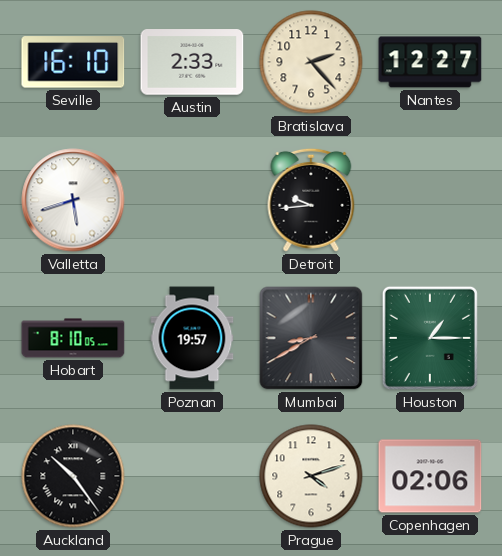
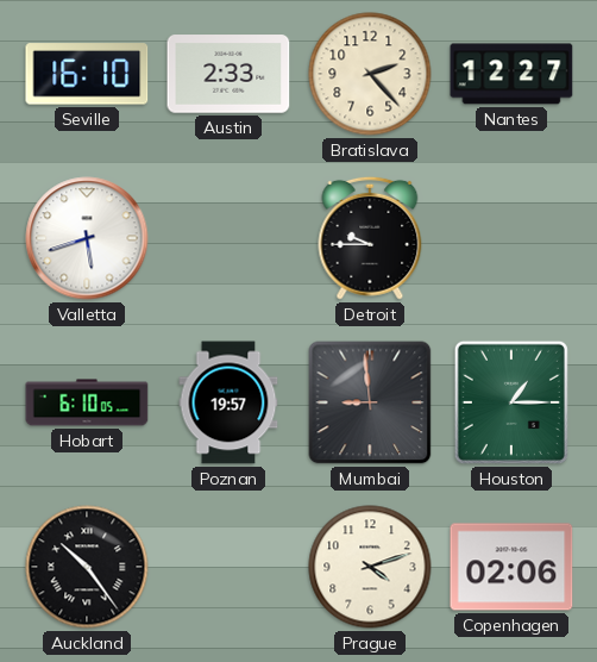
Detroit: 9:44 -> 9:45
Hobart: 8:10 -> 6:10
Mumbai: 8:40 -> 8:59
